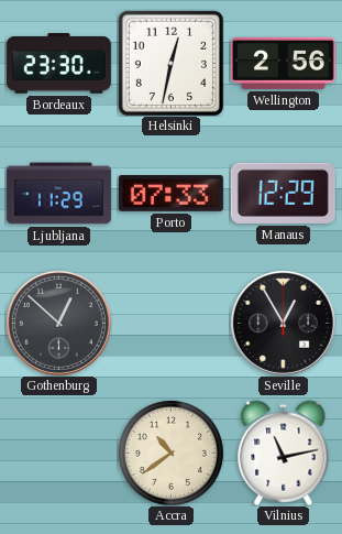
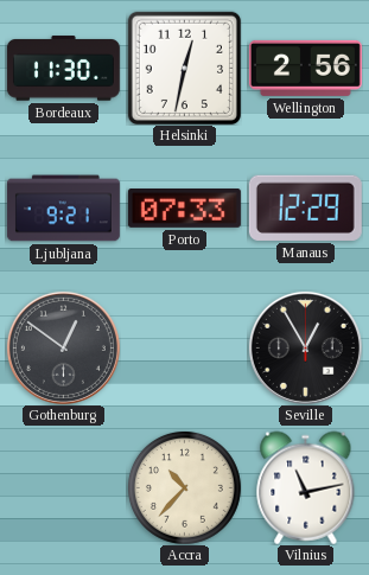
Bordeaux: 23:30 -> 11:30
Ljubljana: 11:29 -> 9:21
Gothenburg: 12:52 -> 12:51
Accra: 10:39 -> 10:37
